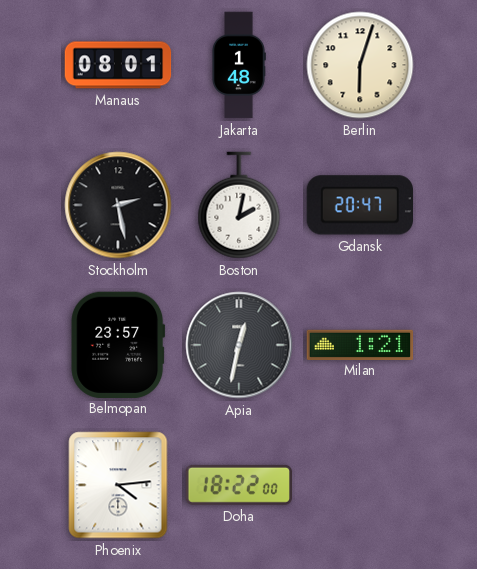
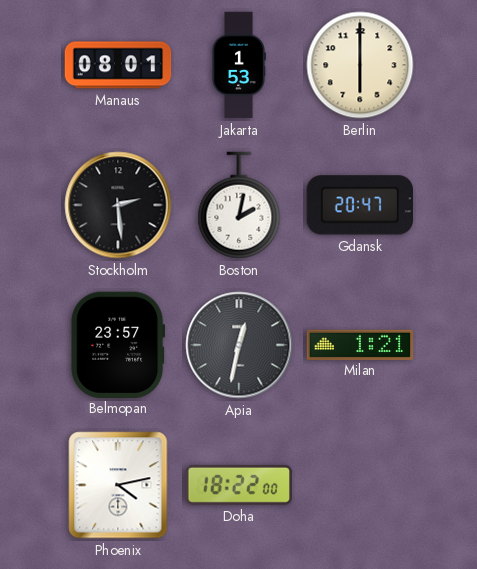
Jakarta: 1:48 -> 1:53
Berlin: 6:03 -> 6:00
Stockholm: 2:28 -> 2:29
Phoenix: 4:14 -> 4:13
